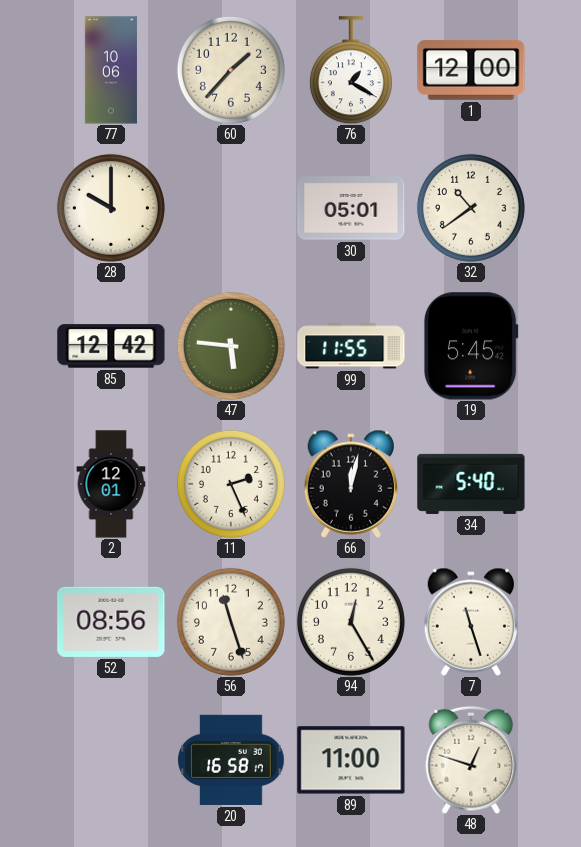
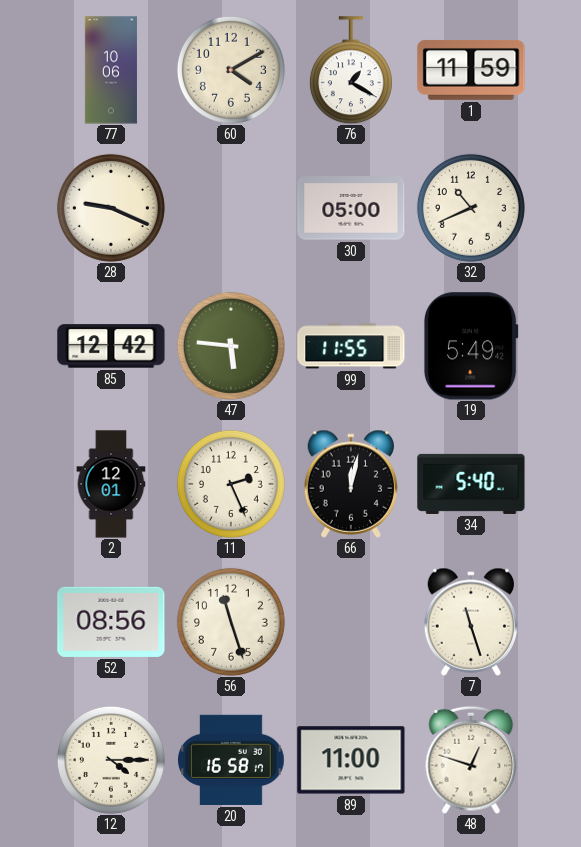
60: 1:37 -> 4:10
1: 12:00 -> 11:59
28: 10:00 -> 9:19
30: 05:01 -> 05:00
32: 10:39 -> 10:41
19: 5:45 -> 5:49
94: 12:25 -> none
12: none -> 4:15
